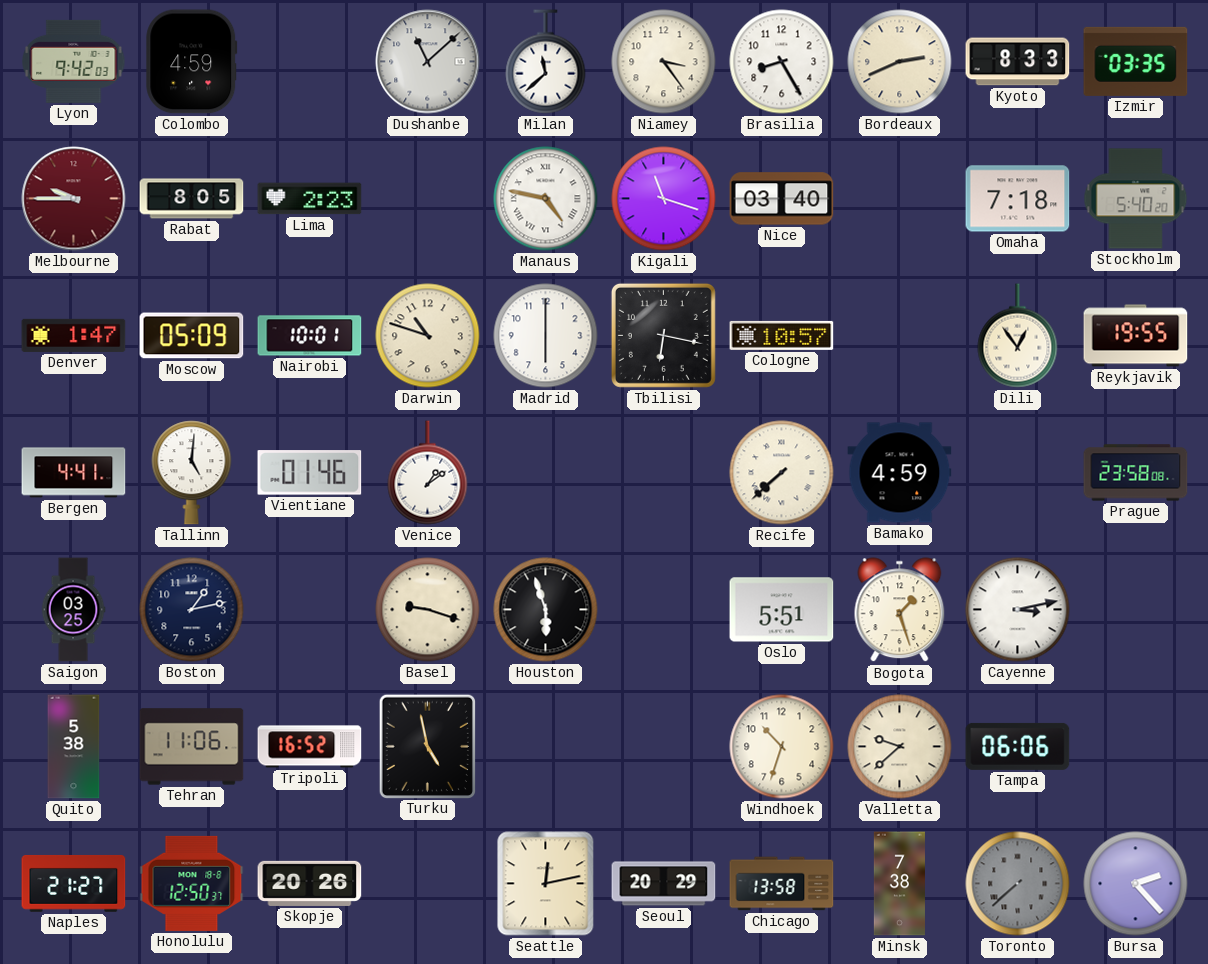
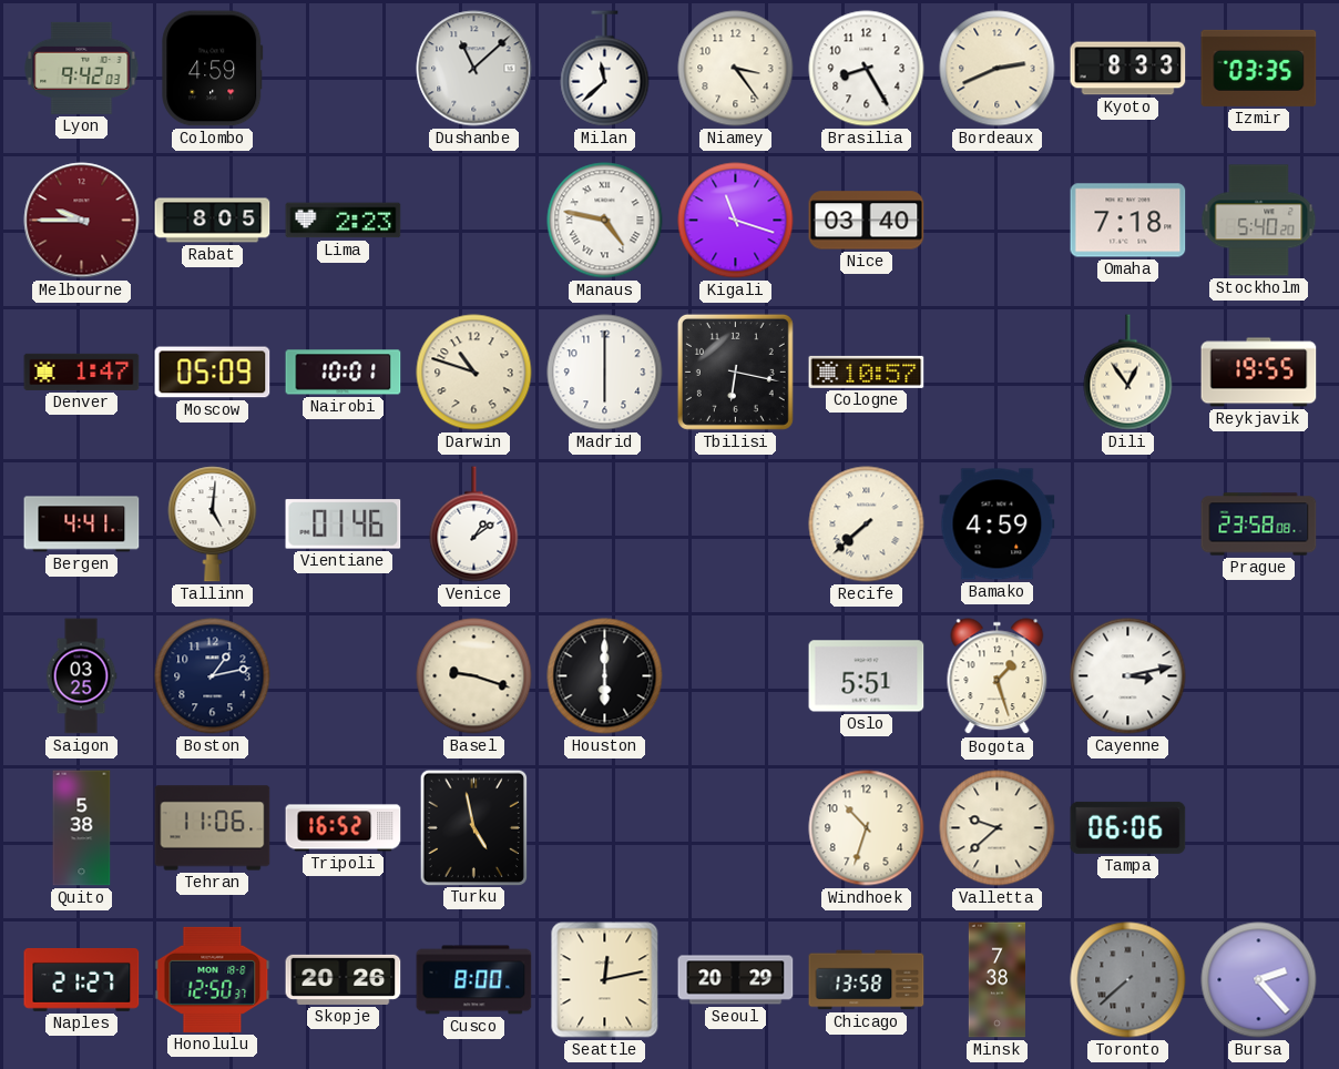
Houston: 5:57 -> 6:00
Cusco: none -> 8:00
